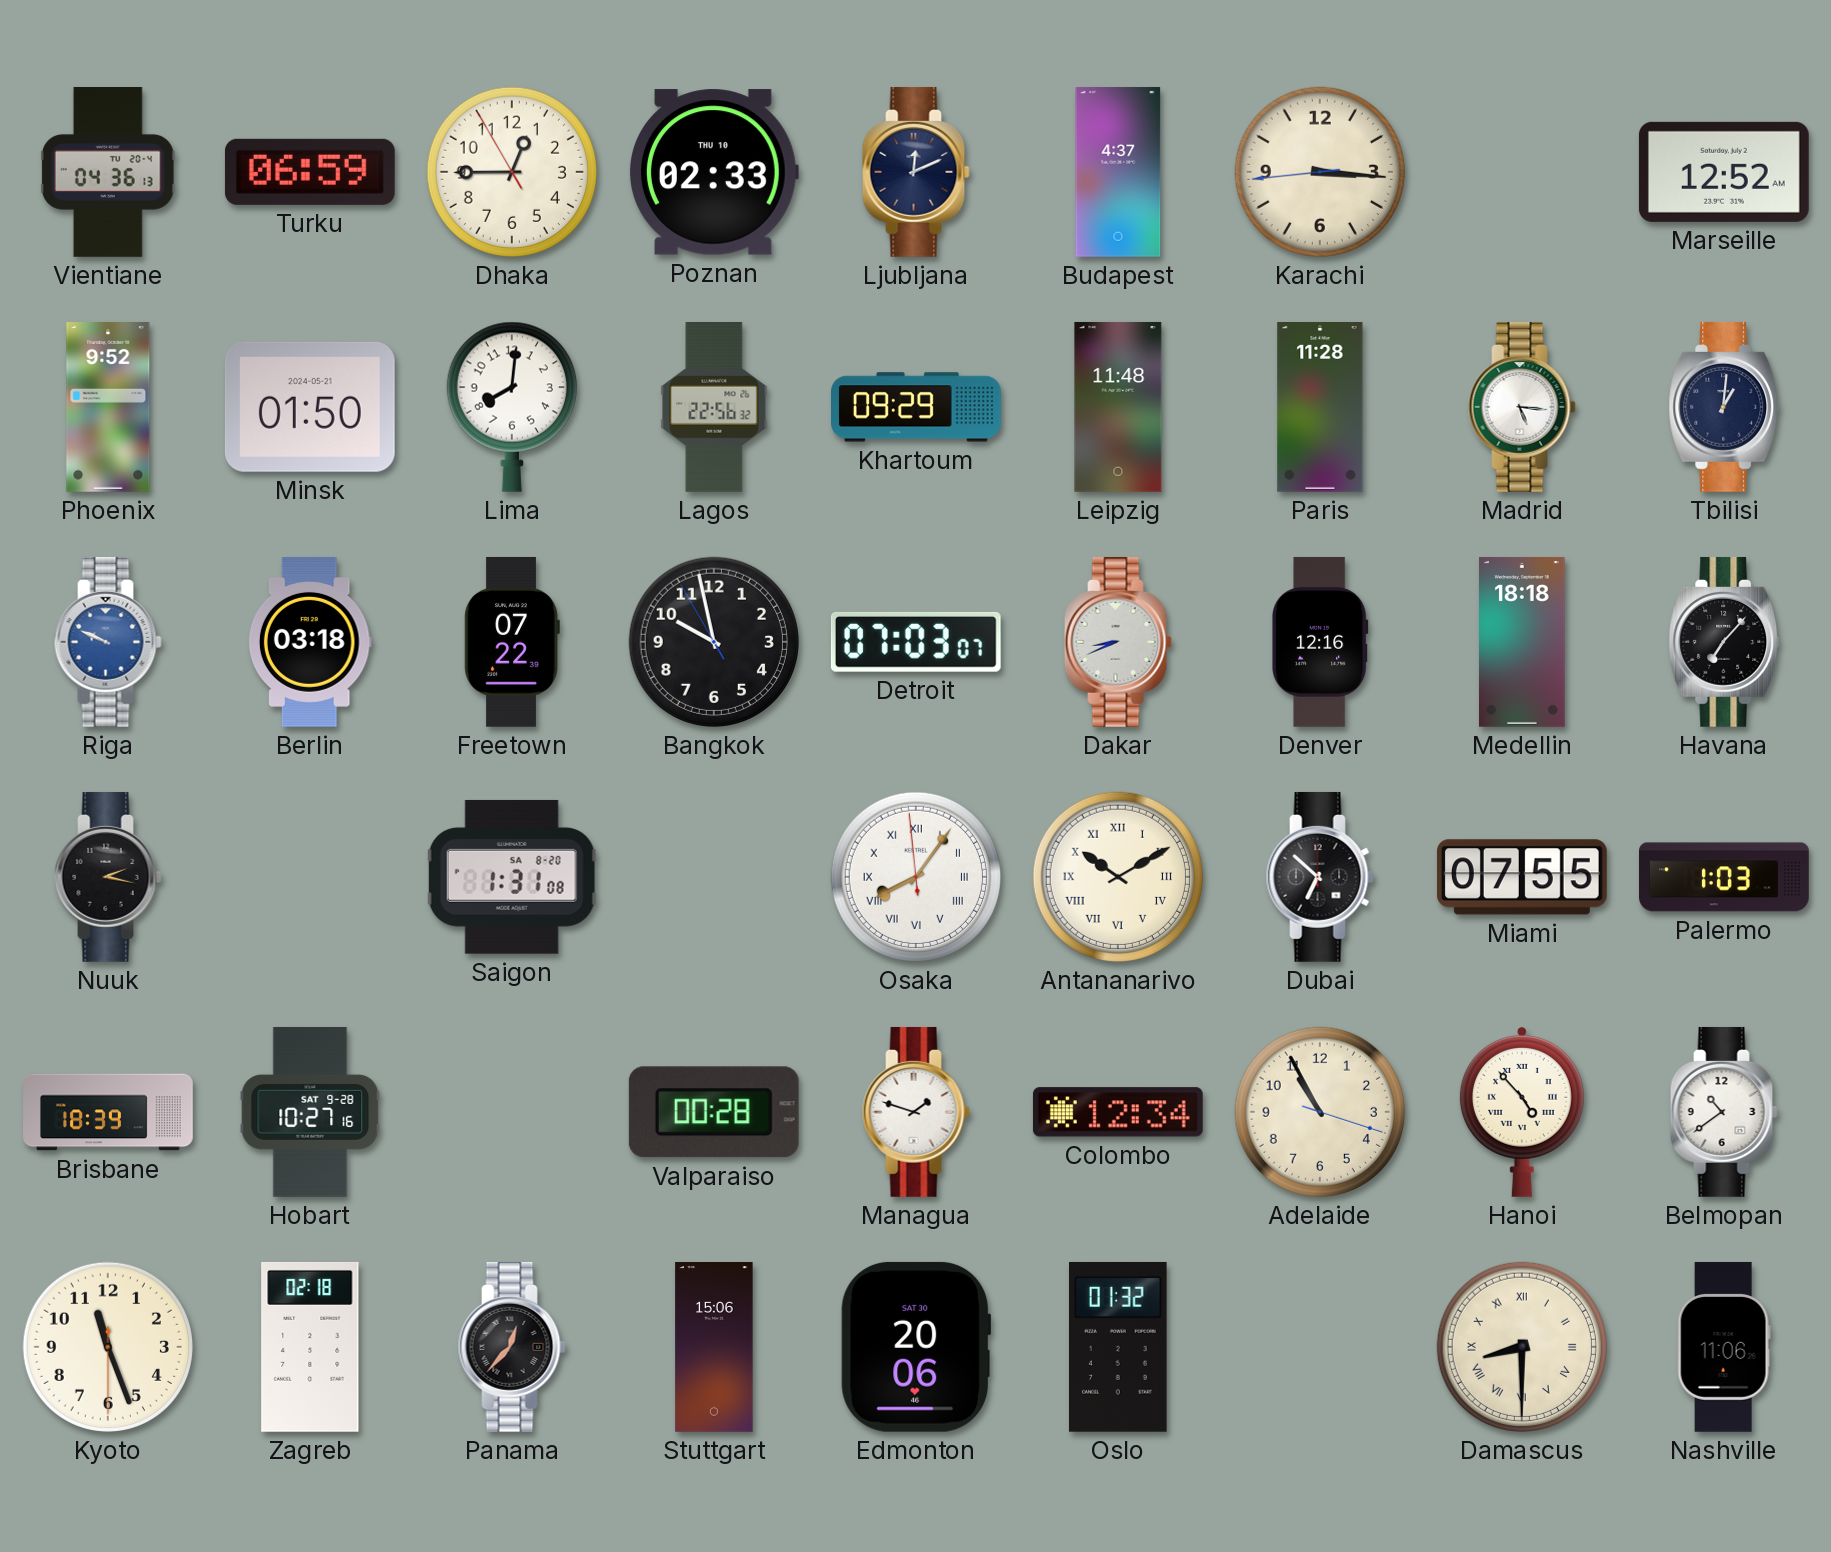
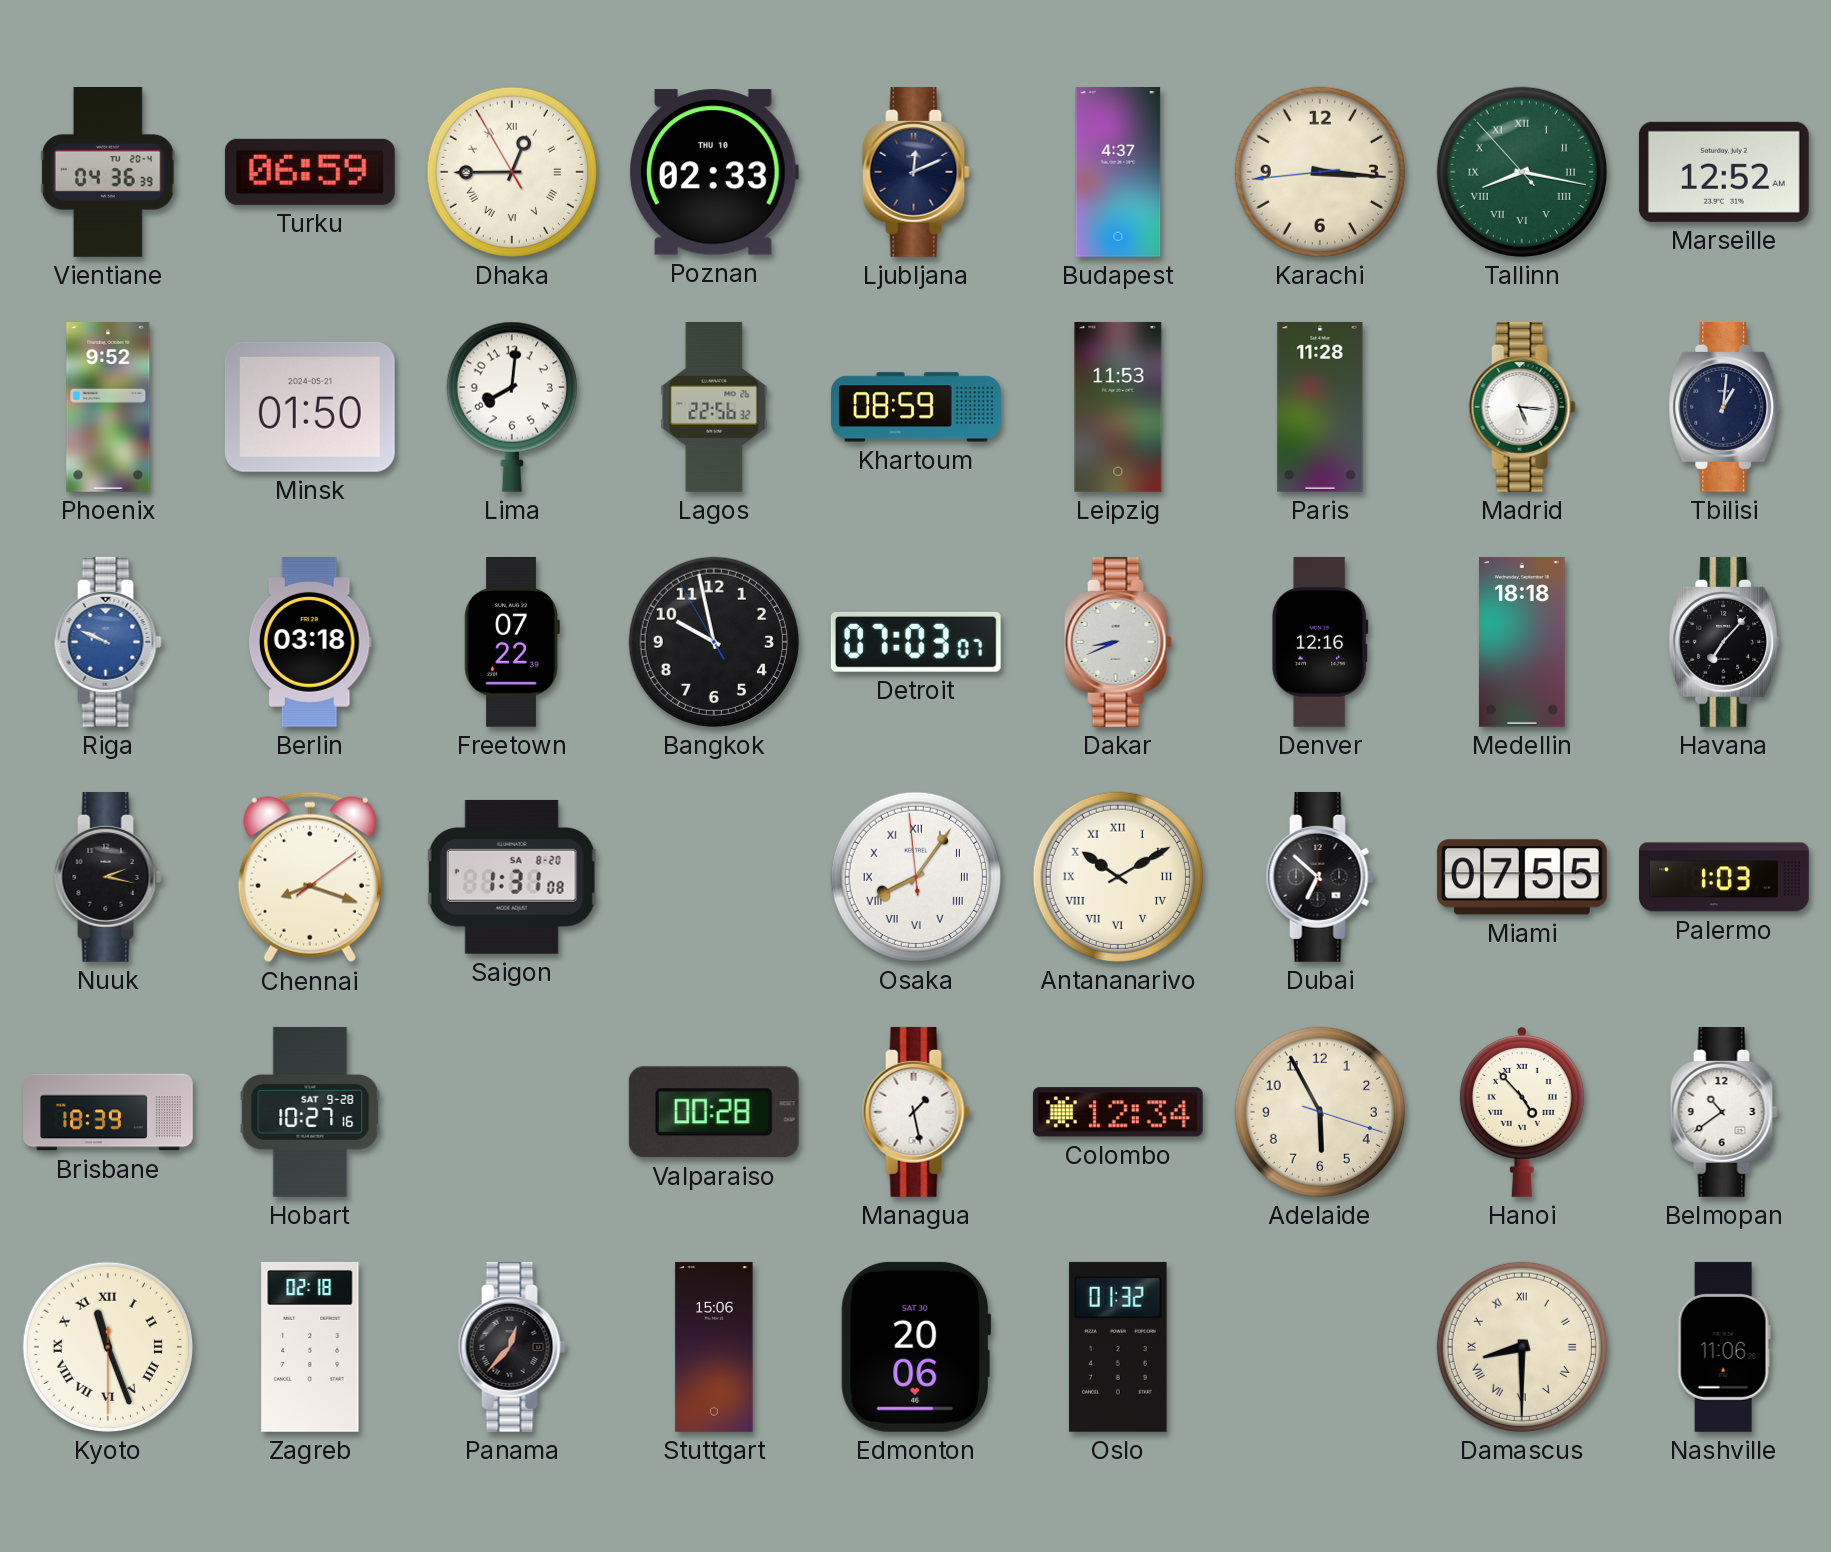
Vientiane: 04:36:13 -> 04:36:39
Dhaka numerals: Arabic -> Roman
Tallinn: none -> 8:16
Khartoum: 09:29 -> 08:59
Leipzig: 11:48 -> 11:53
Chennai: none -> 8:18
Managua: 1:48 -> 1:28
Adelaide: 10:55 -> 5:55
Kyoto numerals: Arabic -> Roman
